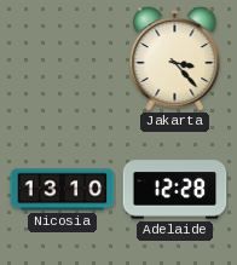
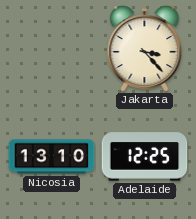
Adelaide: 12:28 -> 12:25
